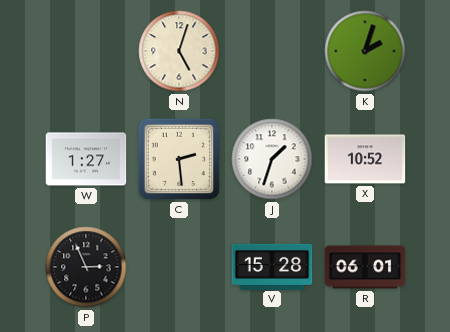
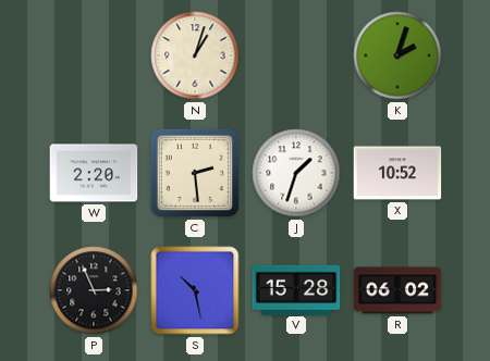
N: 5:03 -> 1:03
W: 1:27 -> 2:20
S: none -> 10:28
R: 06:01 -> 06:02
